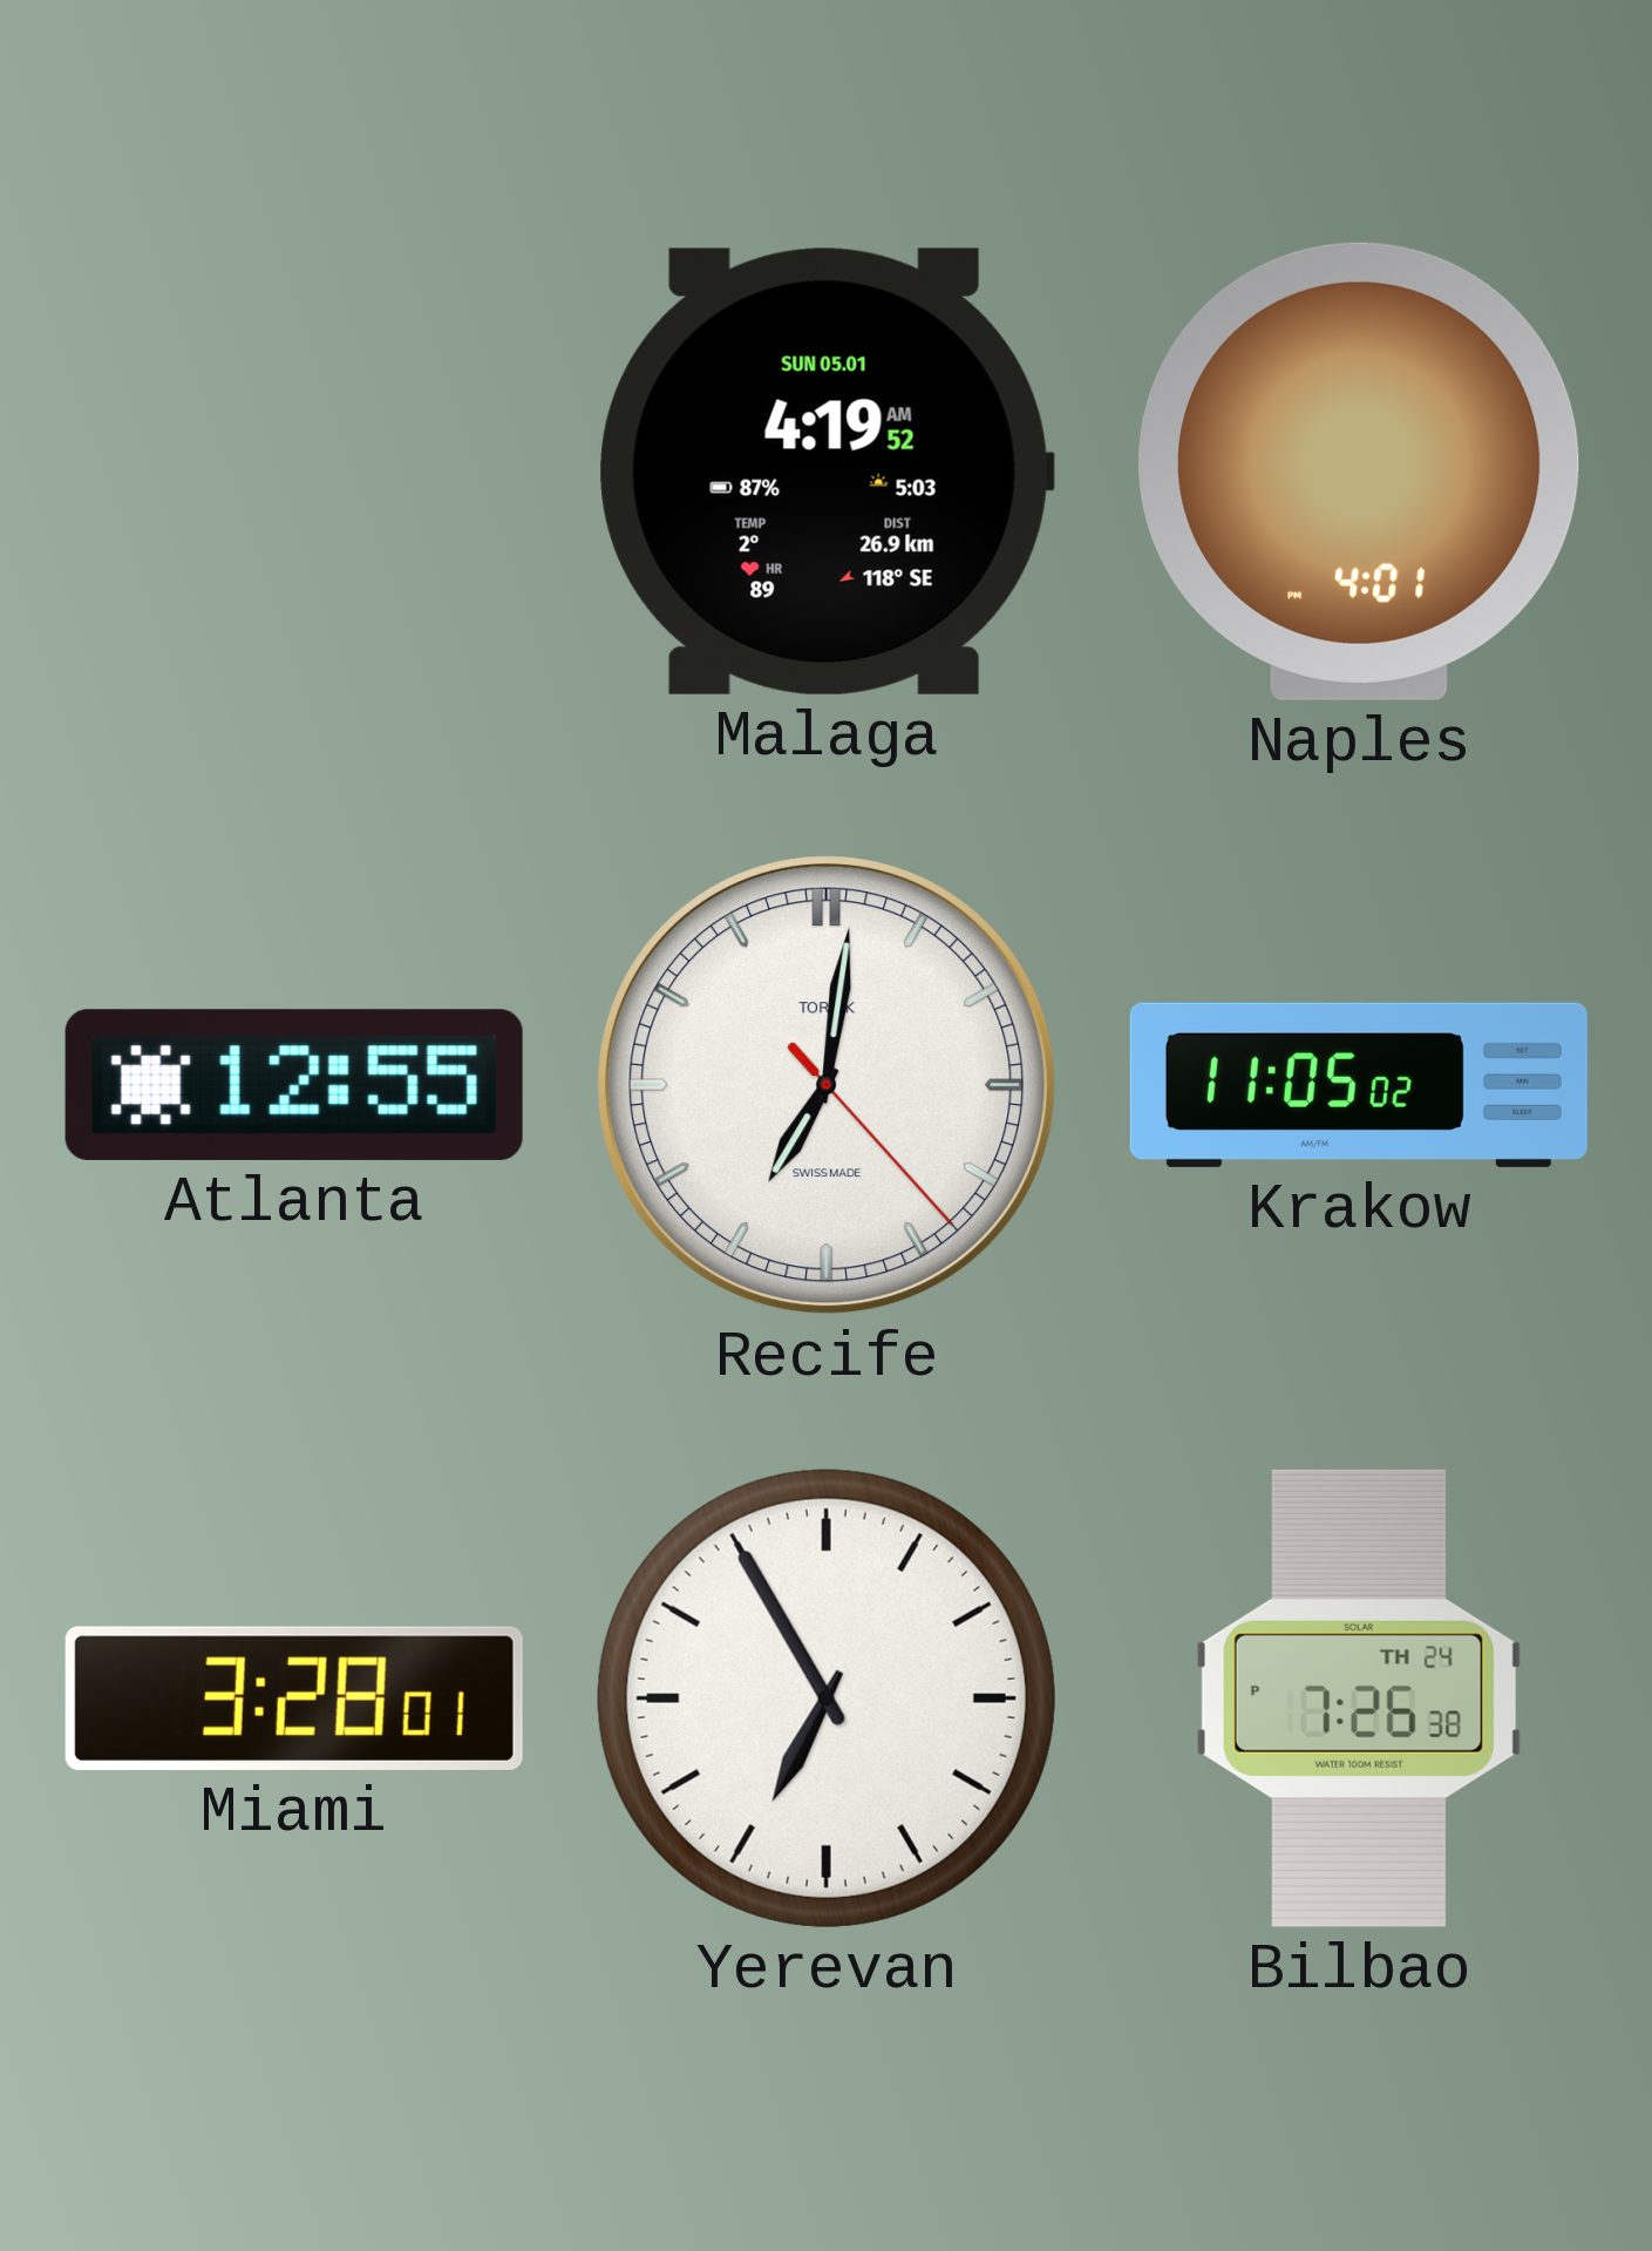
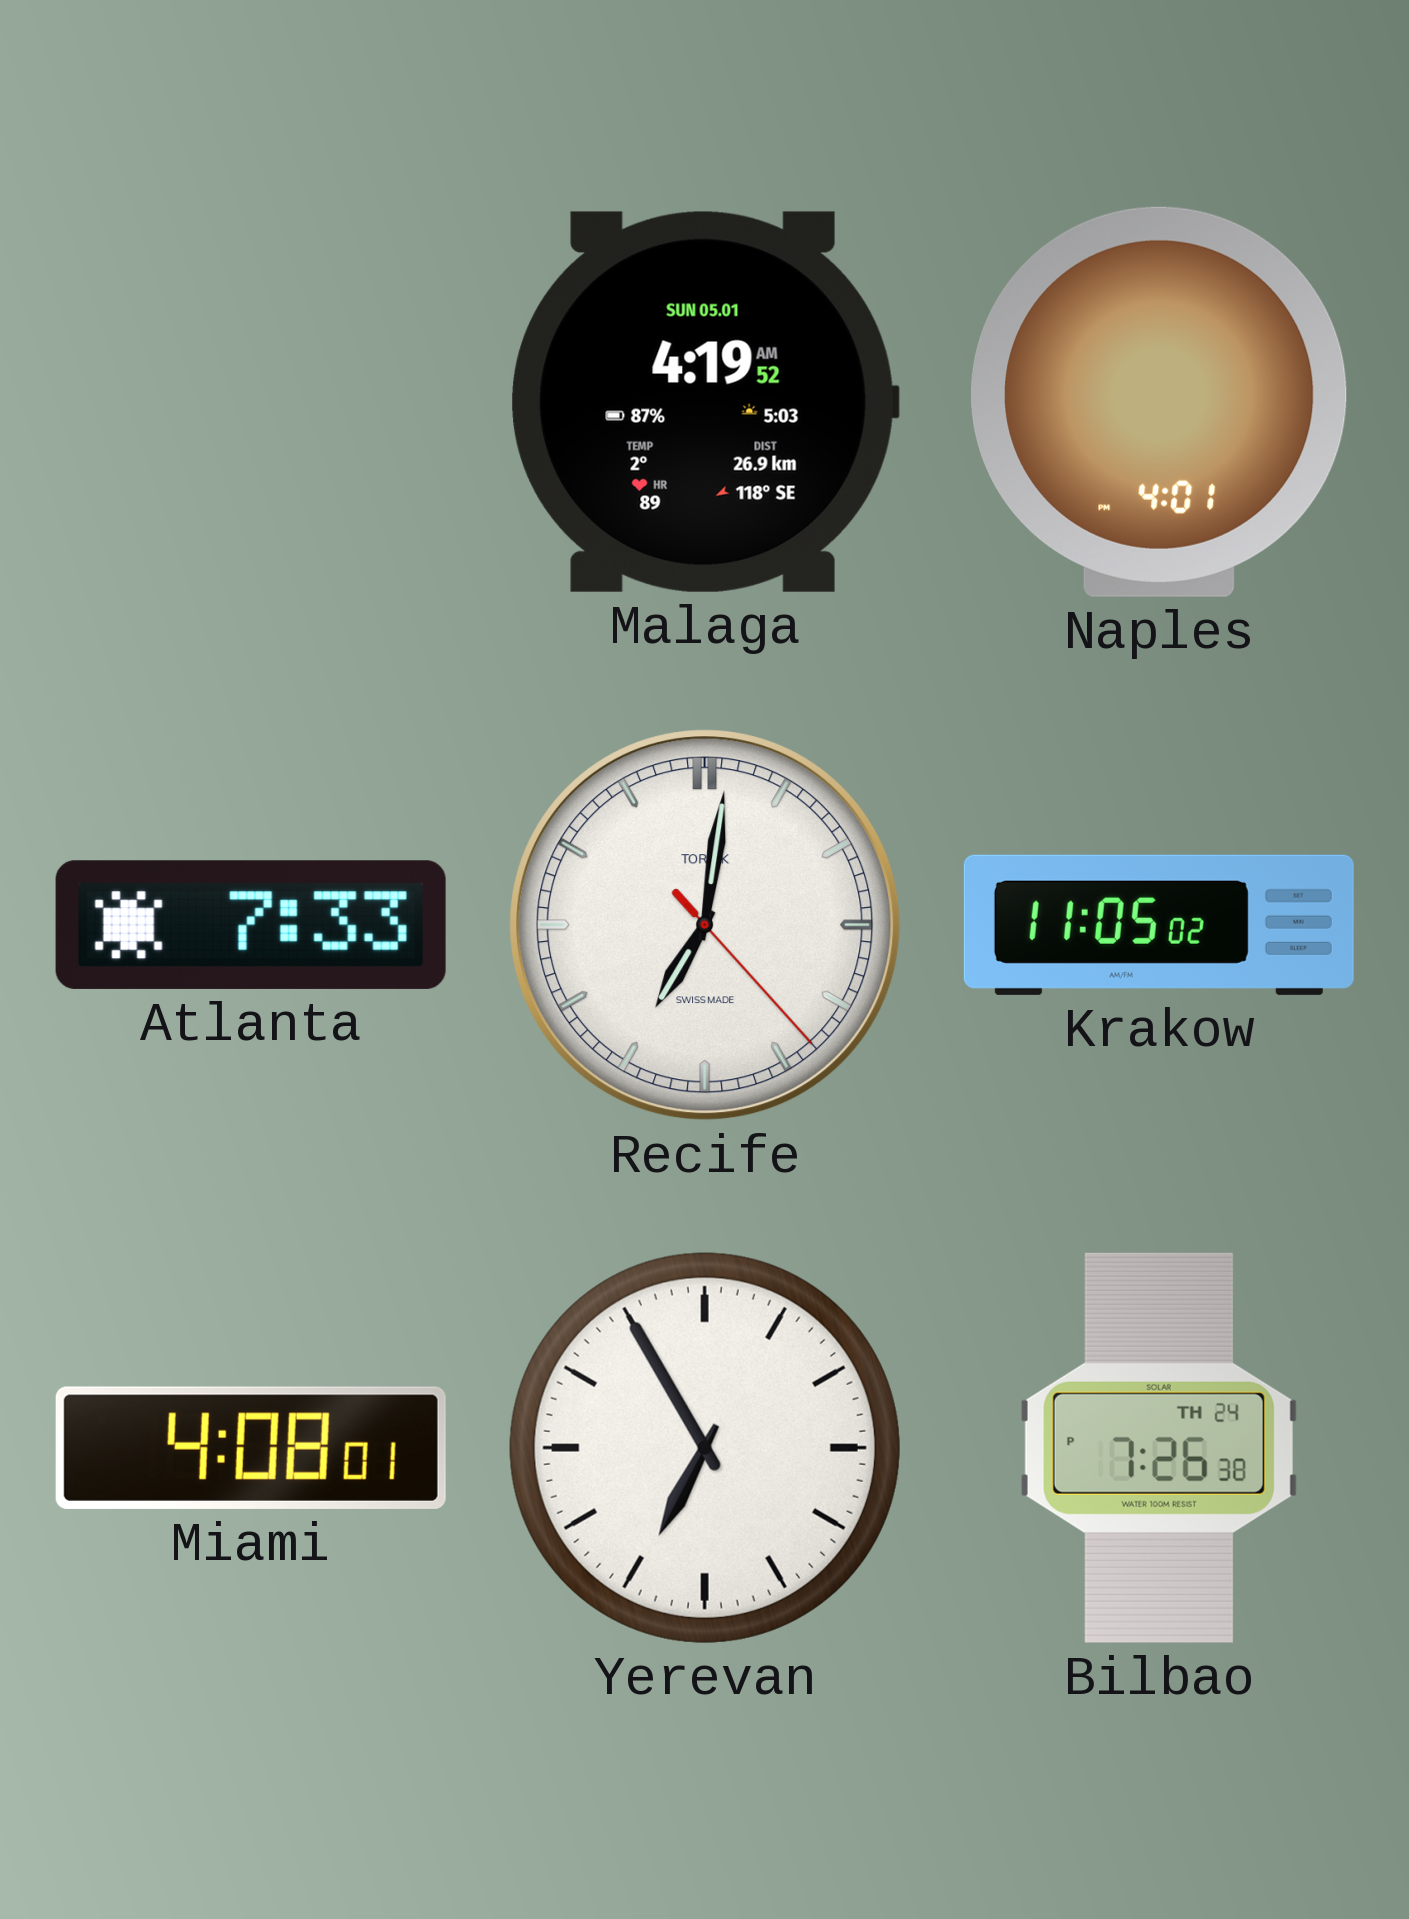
Atlanta: 12:55 -> 7:33
Miami: 3:28 -> 4:08
